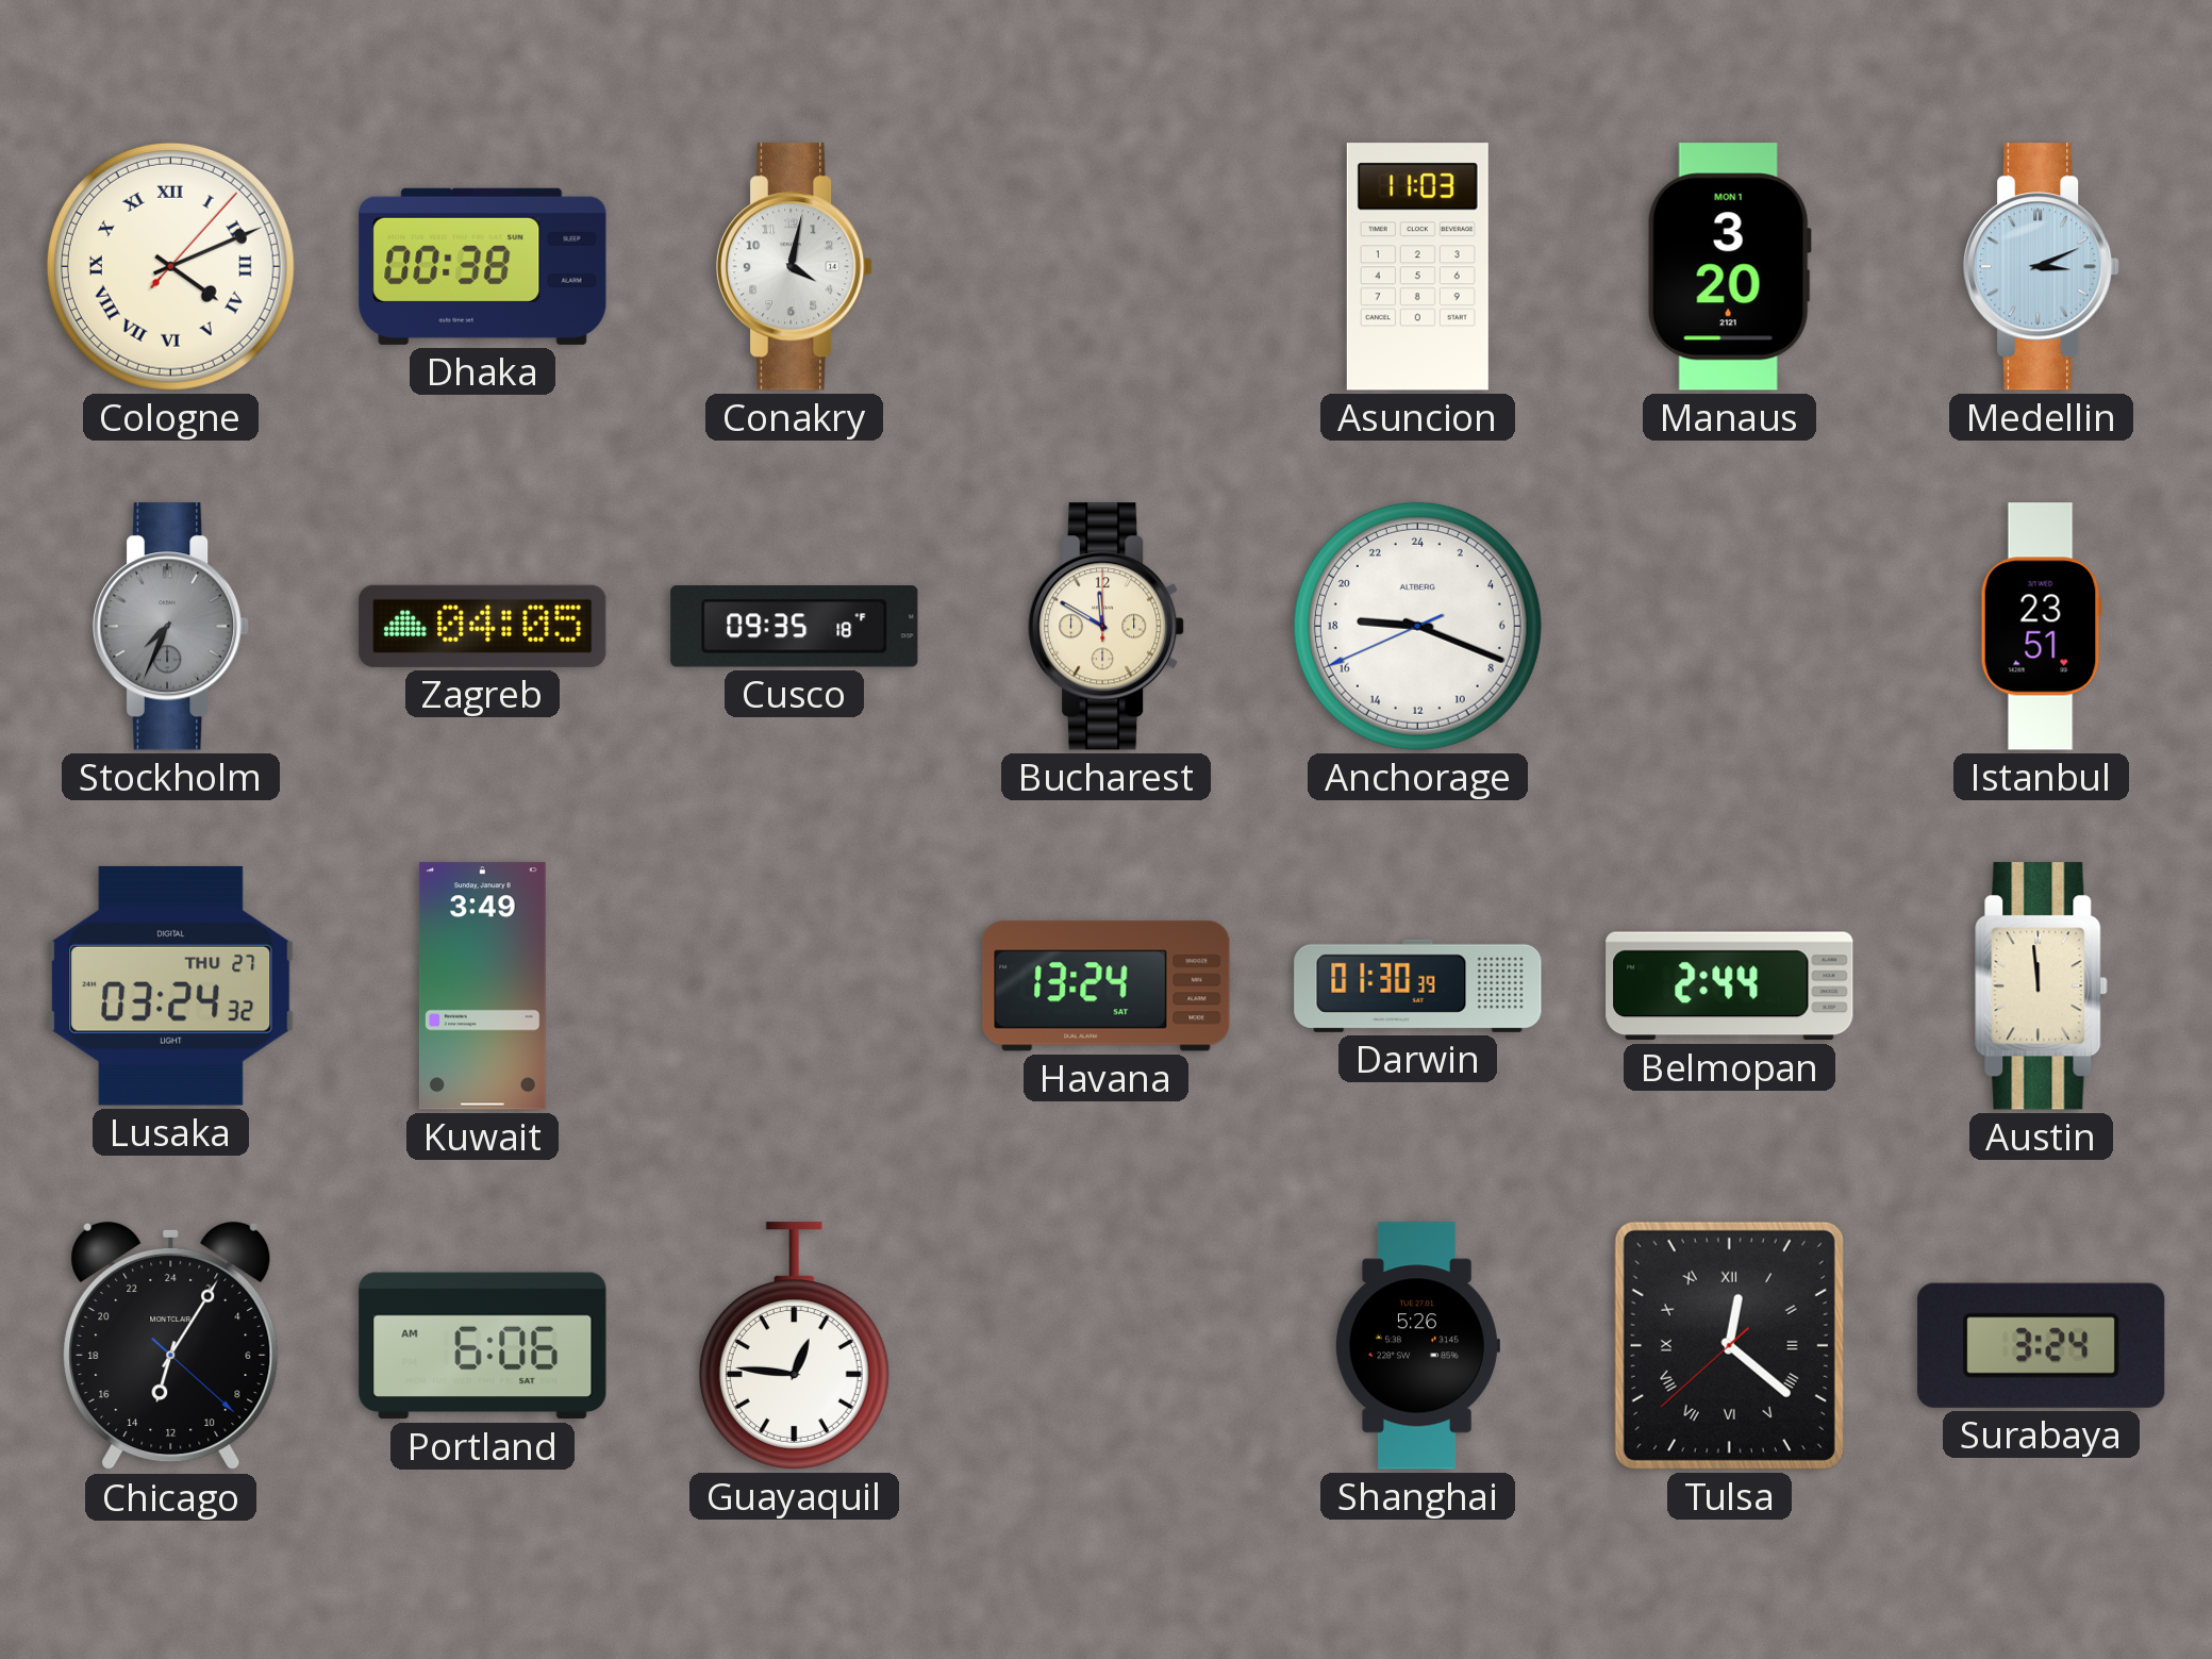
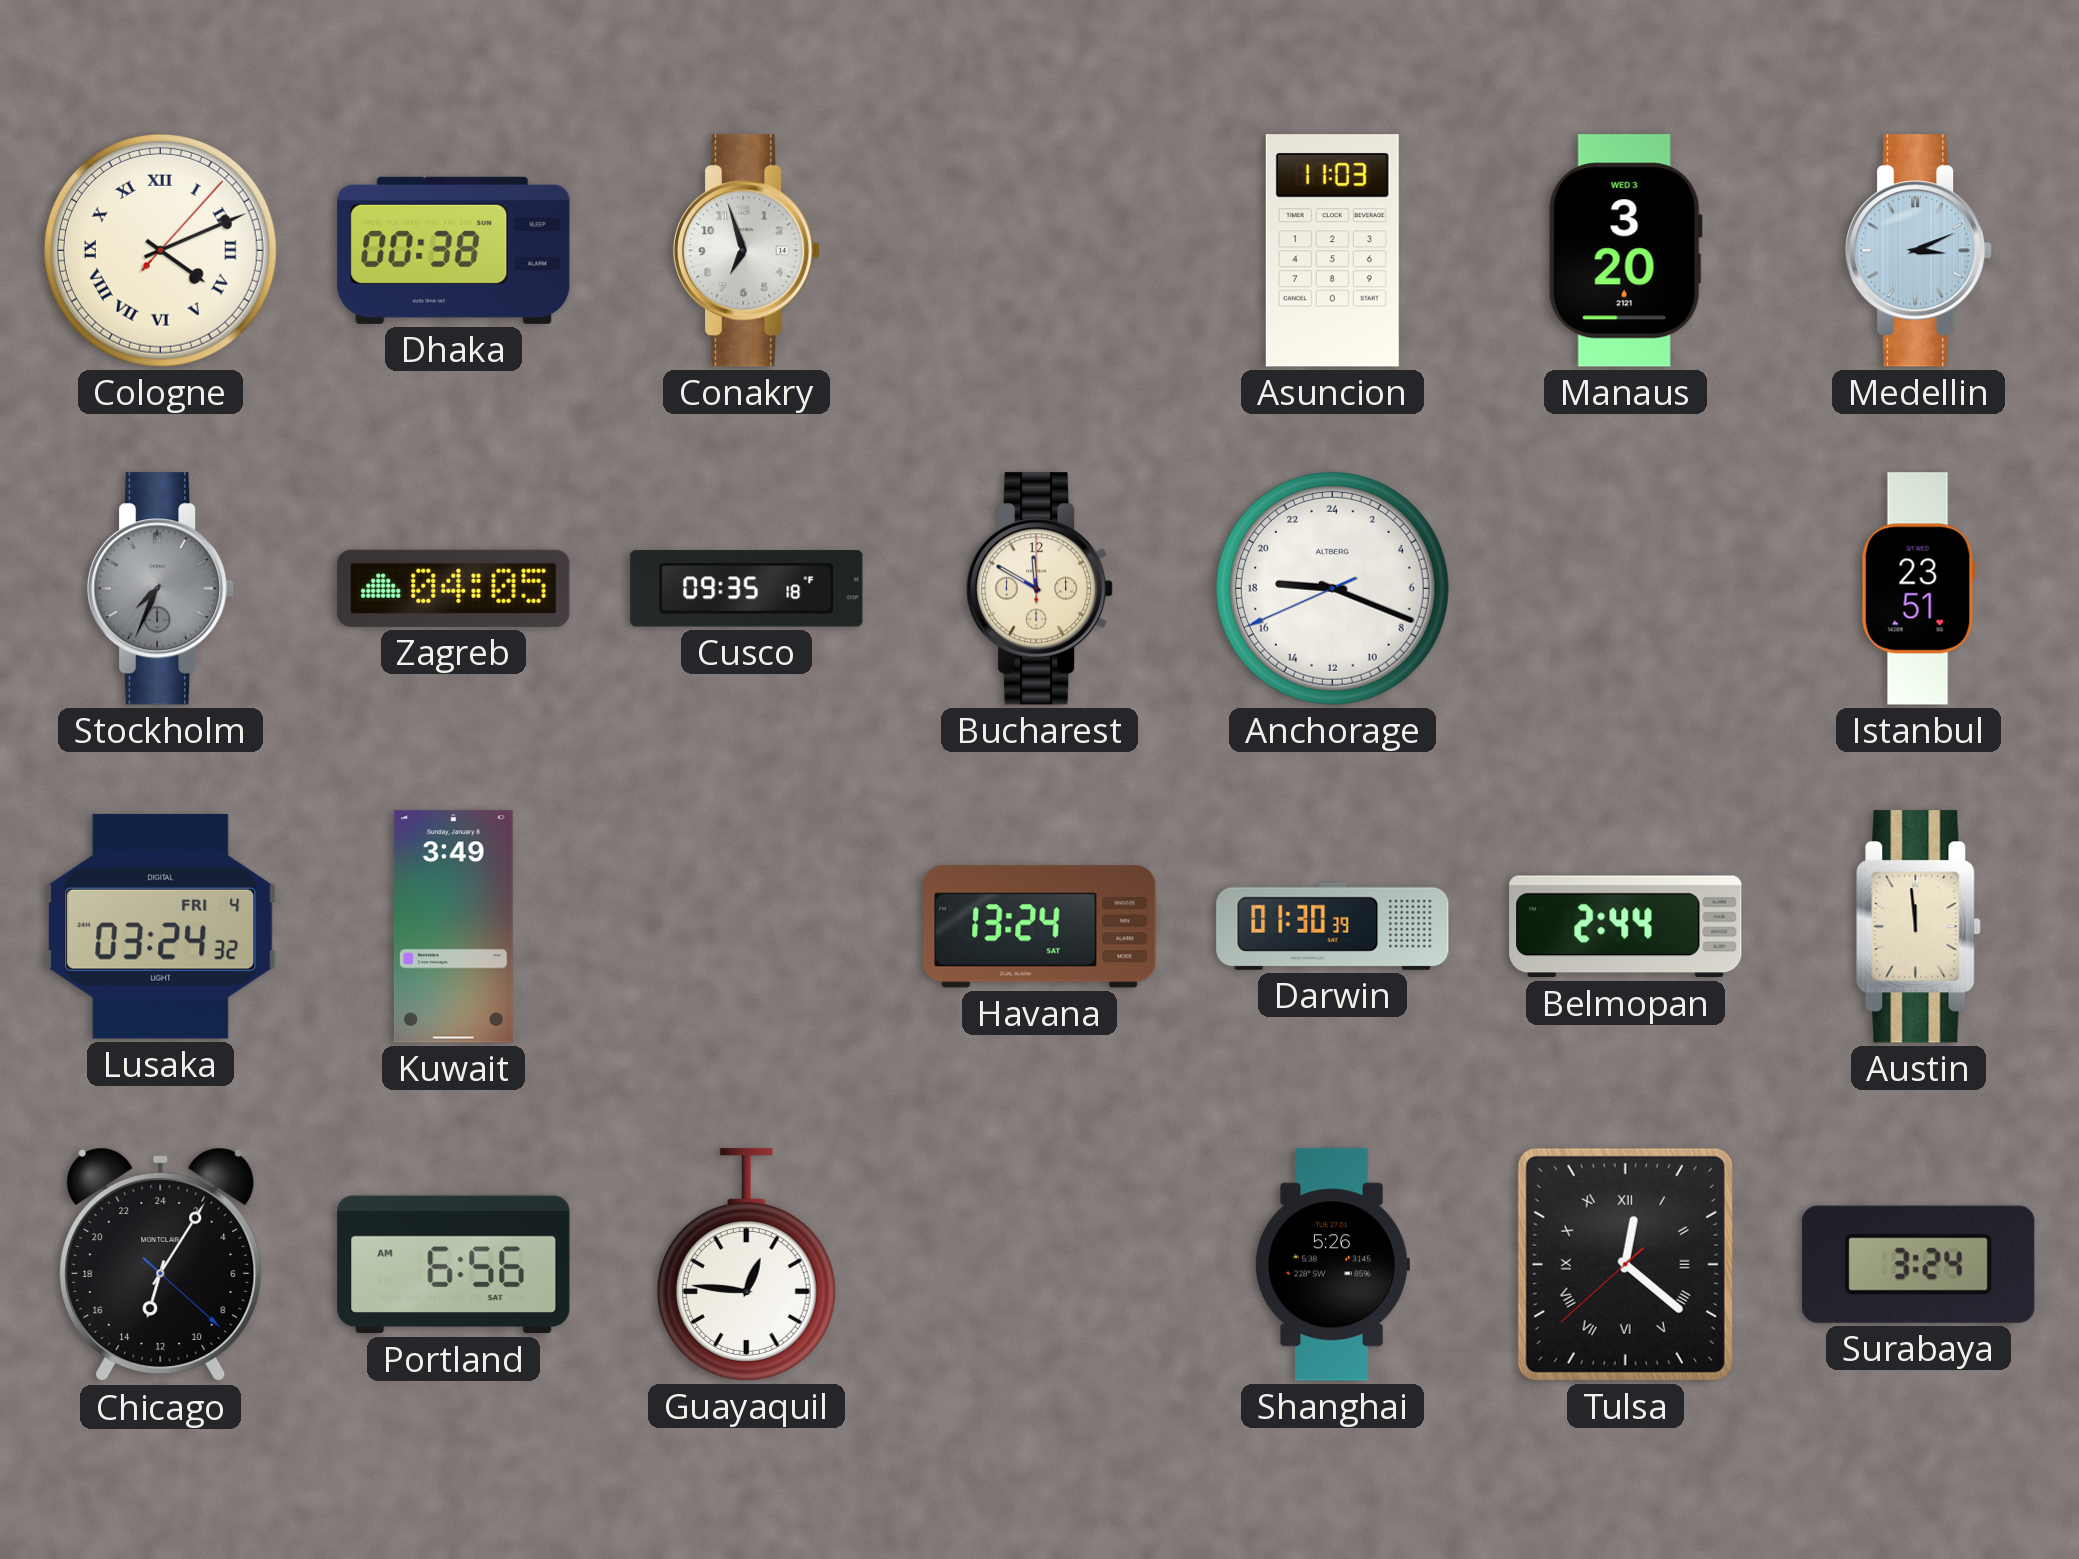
Conakry: 4:02 -> 6:57
Manaus date: MON 1 -> WED 3
Lusaka date: THU 27 -> FRI 4
Portland: 6:06 -> 6:56
